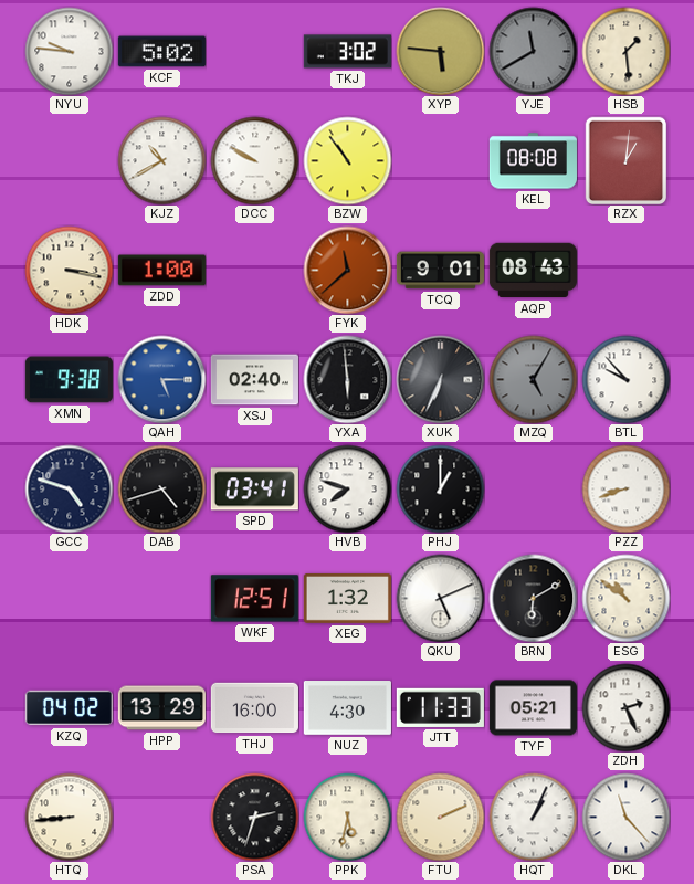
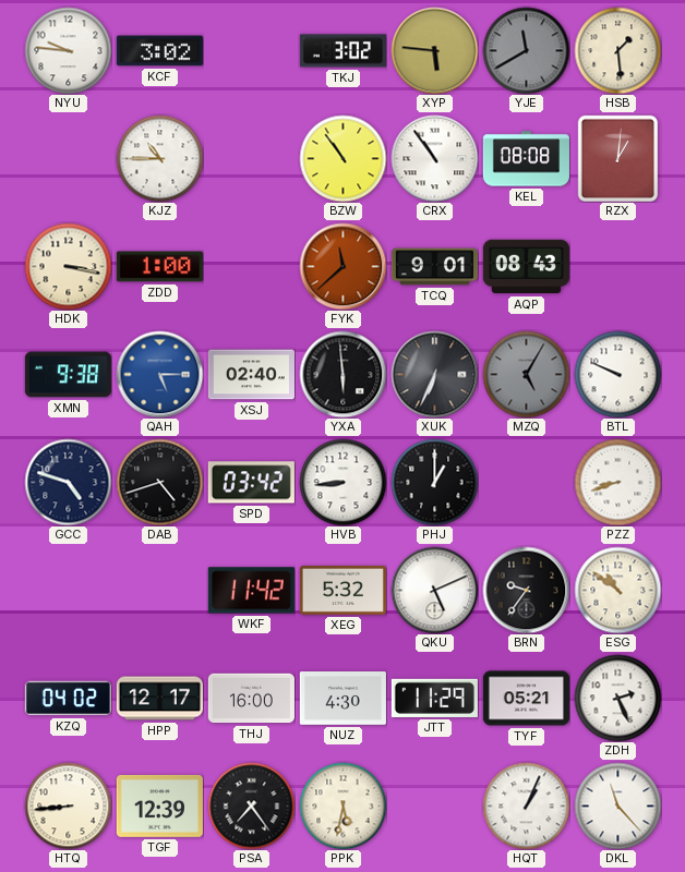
KCF: 5:02 -> 3:02
KJZ: 10:40 -> 10:45
DCC: 9:50 -> none
CRX: none -> 10:54
BTL: 9:53 -> 9:49
SPD: 03:41 -> 03:42
HVB: 7:48 -> 8:44
WKF: 12:51 -> 11:42
XEG: 1:32 -> 5:32
BRN: 6:10 -> 9:36
HPP: 13:29 -> 12:17
JTT: 11:33 -> 11:29
TGF: none -> 12:39
PSA: 2:33 -> 7:24
FTU: 2:11 -> none
